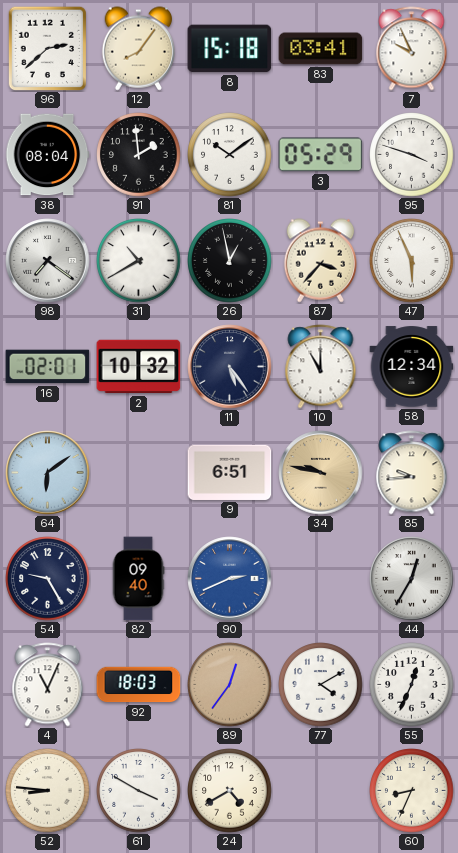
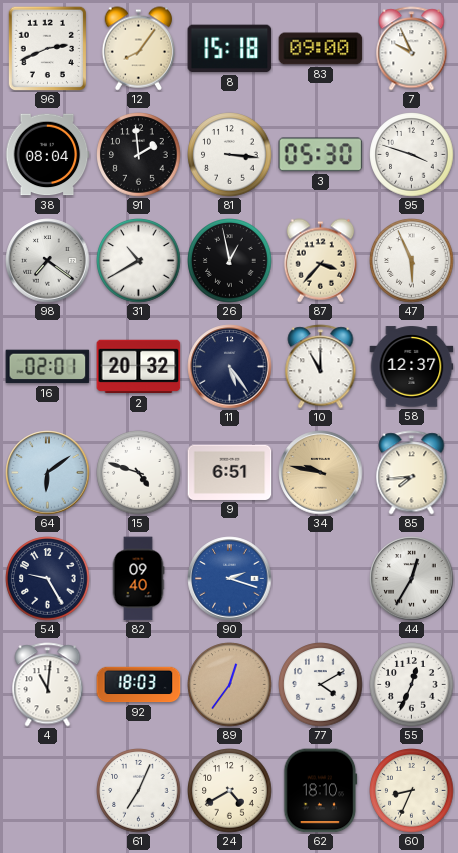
96: 2:38 -> 2:41
83: 03:41 -> 09:00
81: 10:09 -> 3:16
3: 05:29 -> 05:30
2: 10:32 -> 20:32
58: 12:34 -> 12:37
15: none -> 4:48
85: 9:44 -> 7:44
90: 2:41 -> 2:18
4: 11:04 -> 11:01
52: 8:46 -> none
61: 3:50 -> 7:04
62: none -> 18:10
